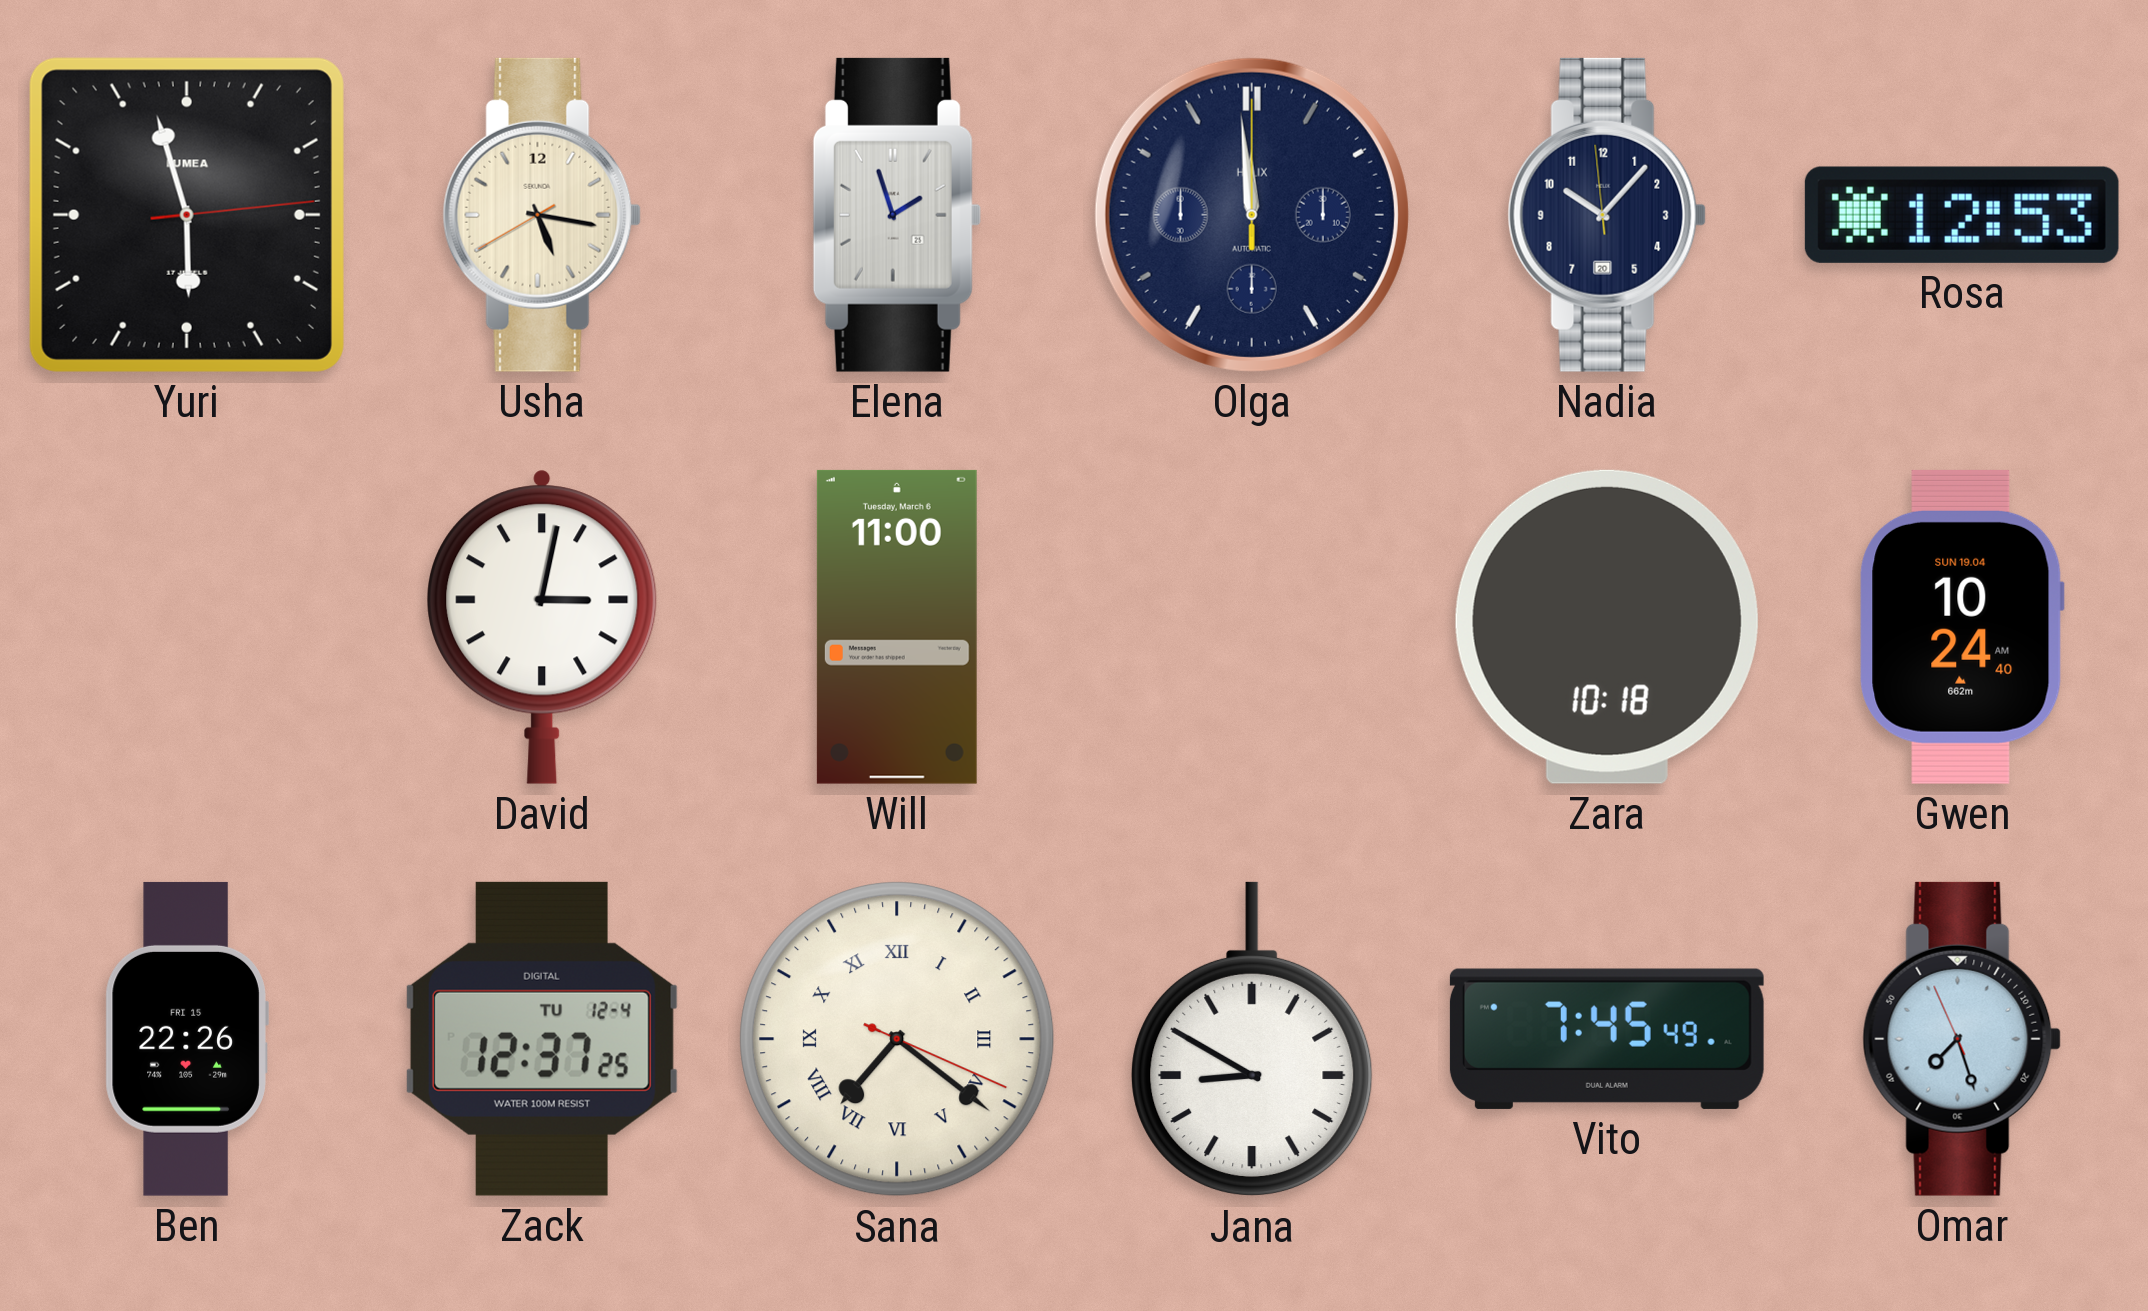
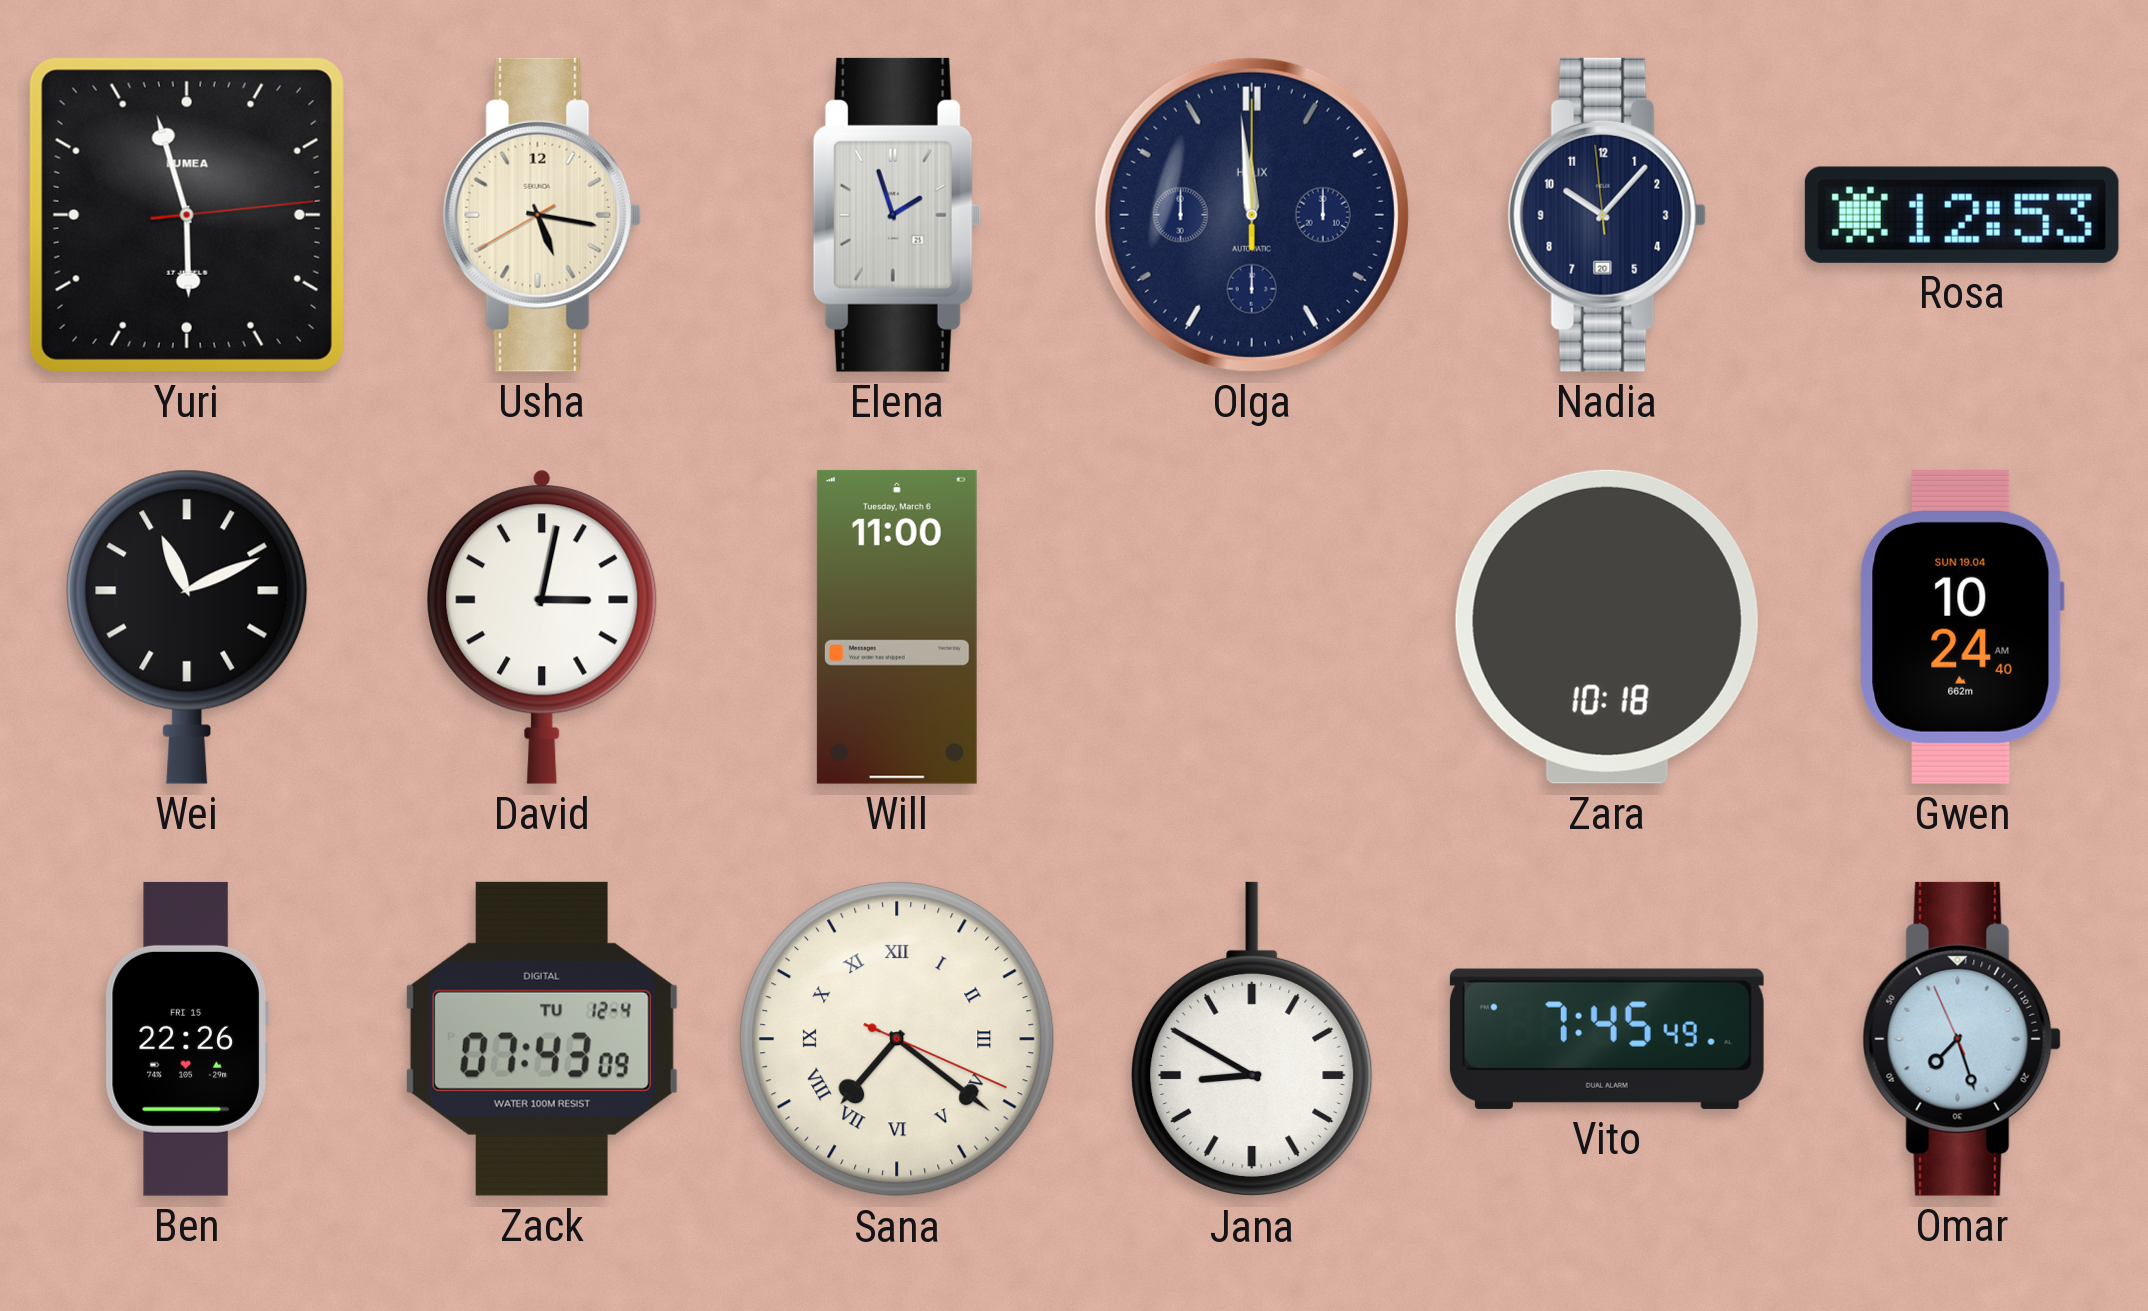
Wei: none -> 11:11
Zack: 12:37 -> 07:43
